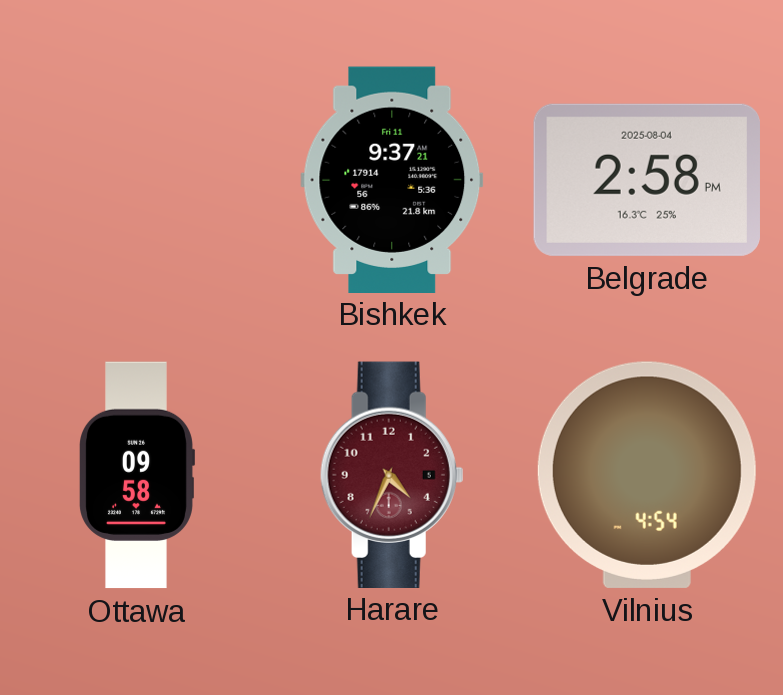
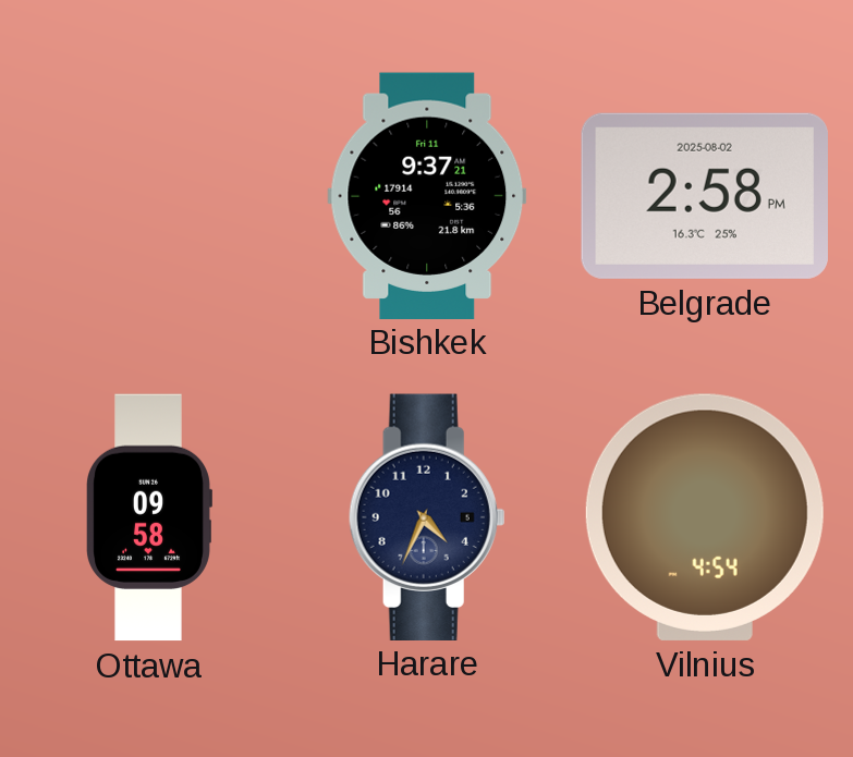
Belgrade date: 2025-08-04 -> 2025-08-02
Harare dial: burgundy -> navy
